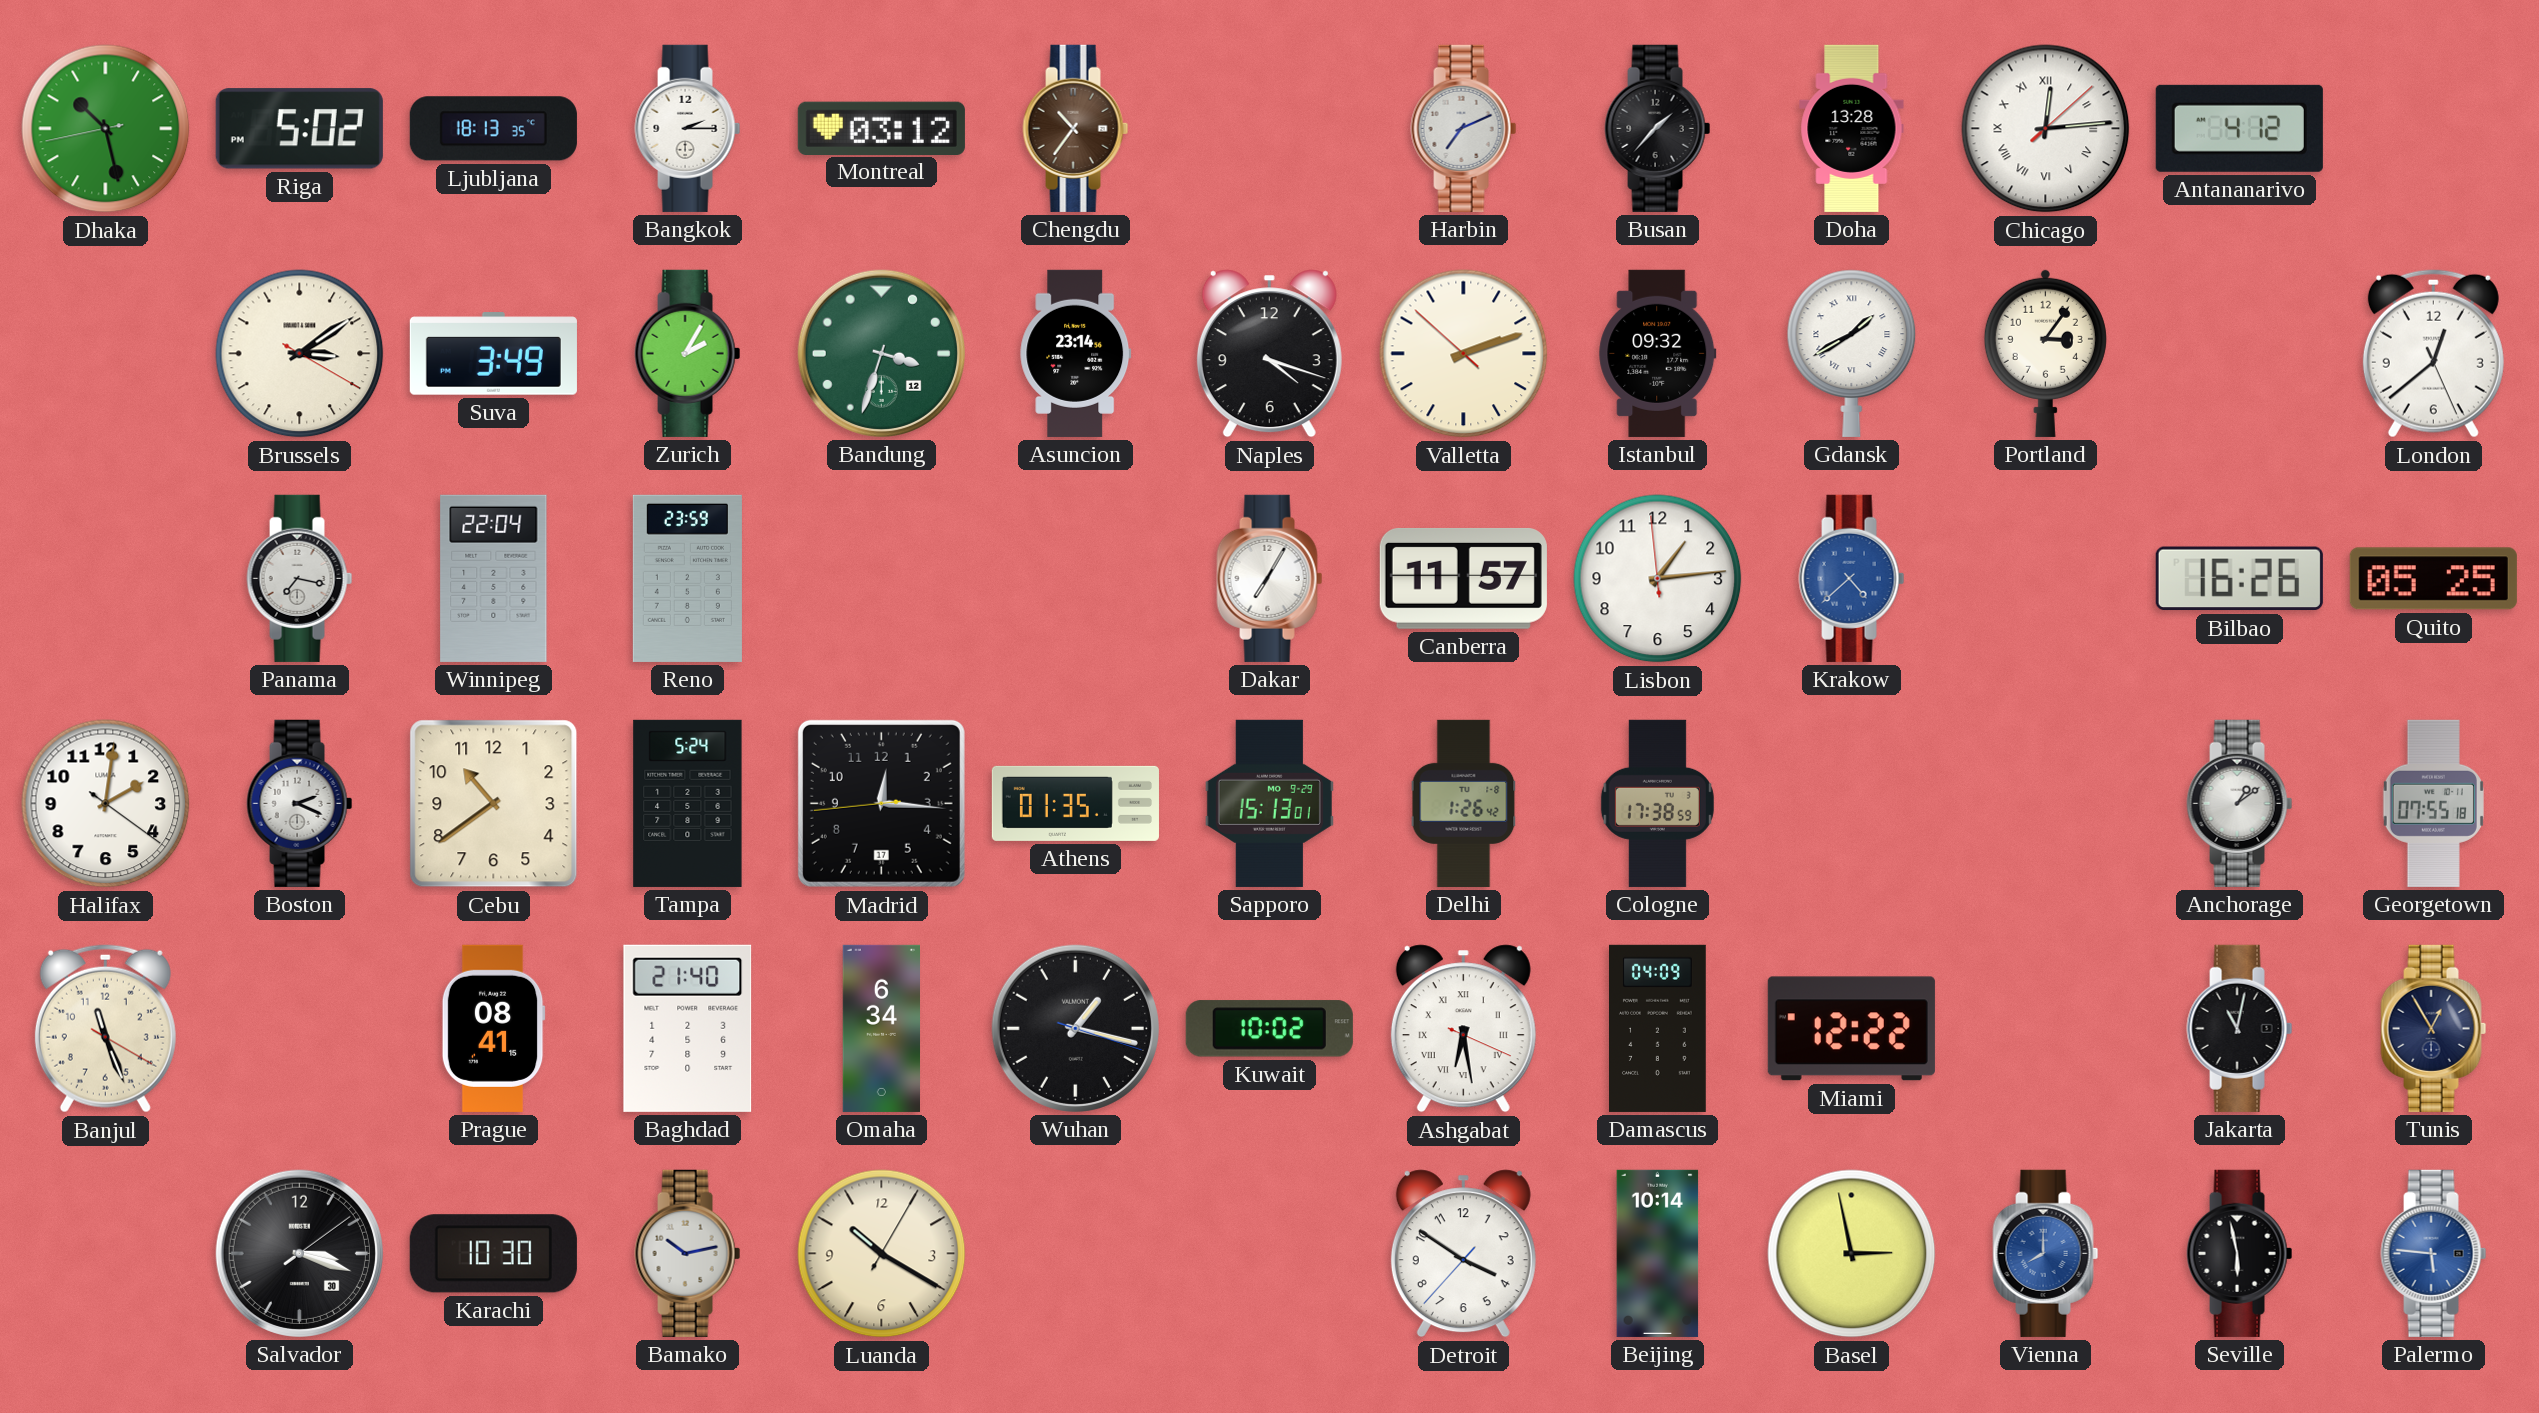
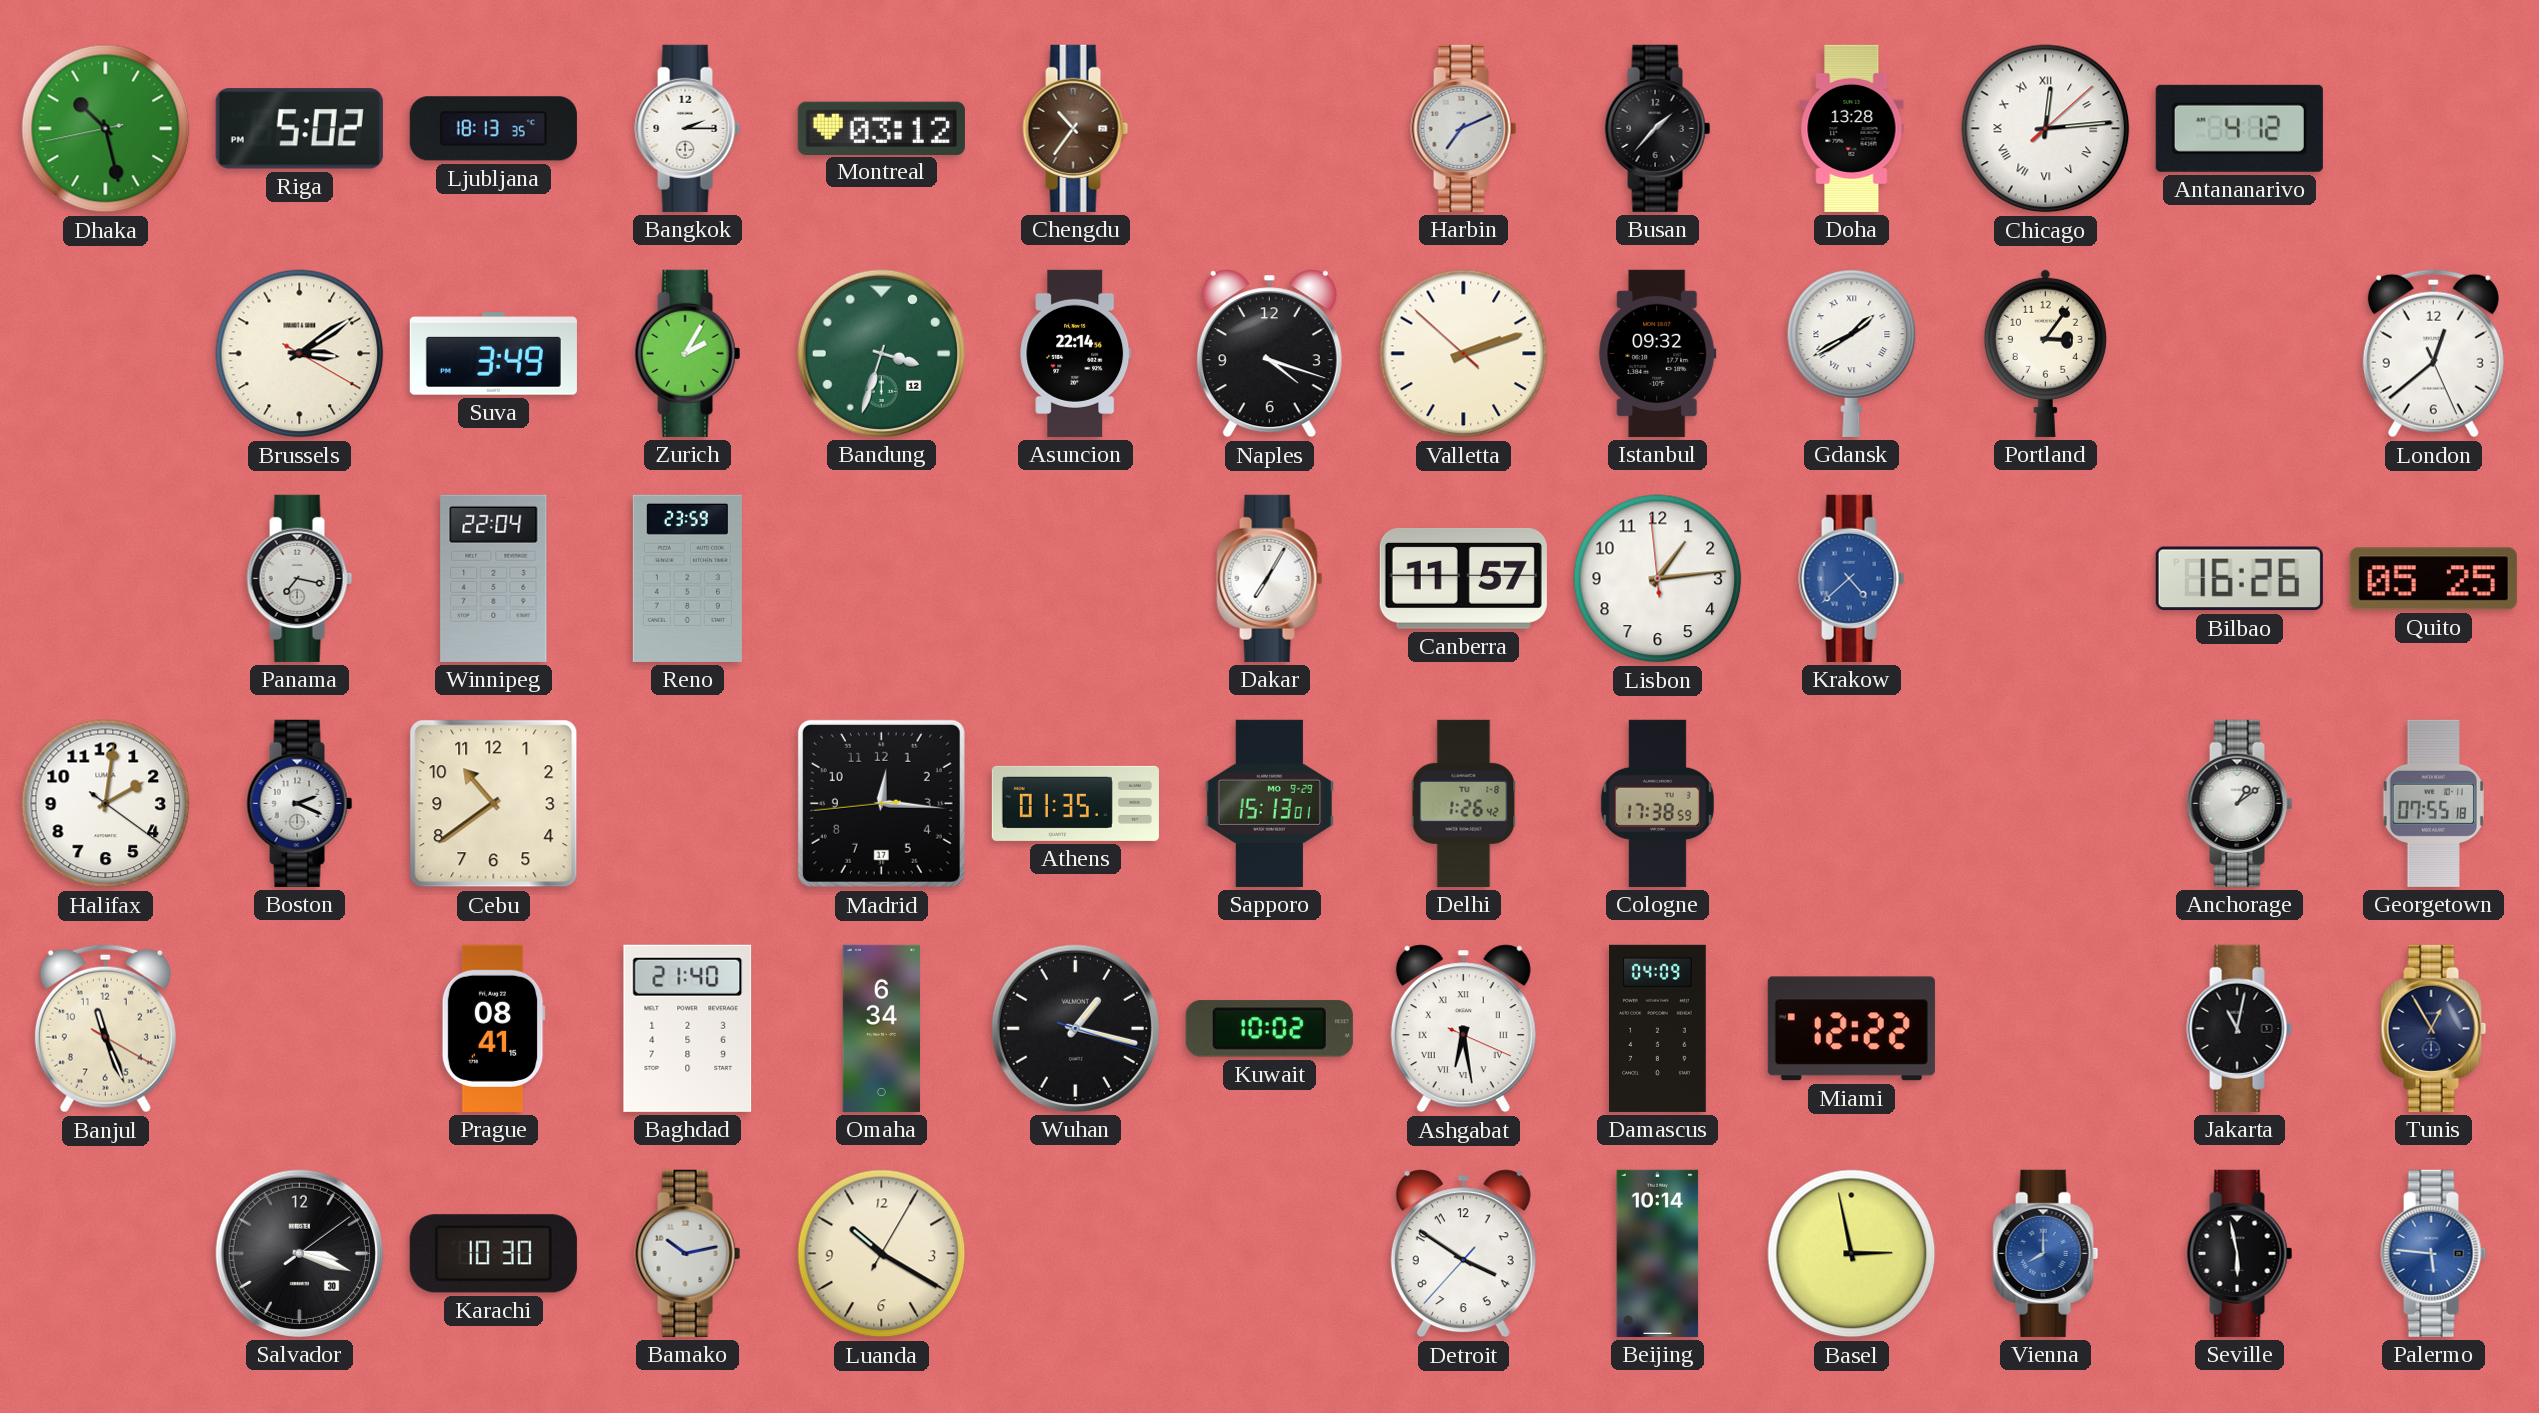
Asuncion: 23:14 -> 22:14
Tampa: 5:24 -> none
